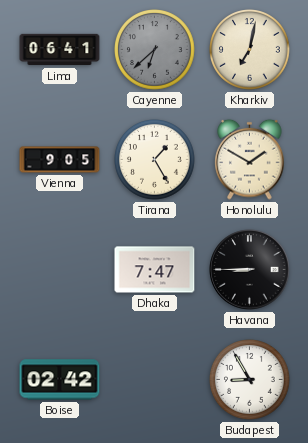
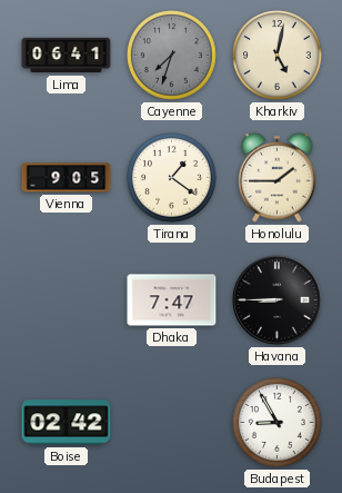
Cayenne: 6:38 -> 7:33
Kharkiv: 7:02 -> 5:02
Tirana: 1:25 -> 1:21
Honolulu: 1:50 -> 1:45
